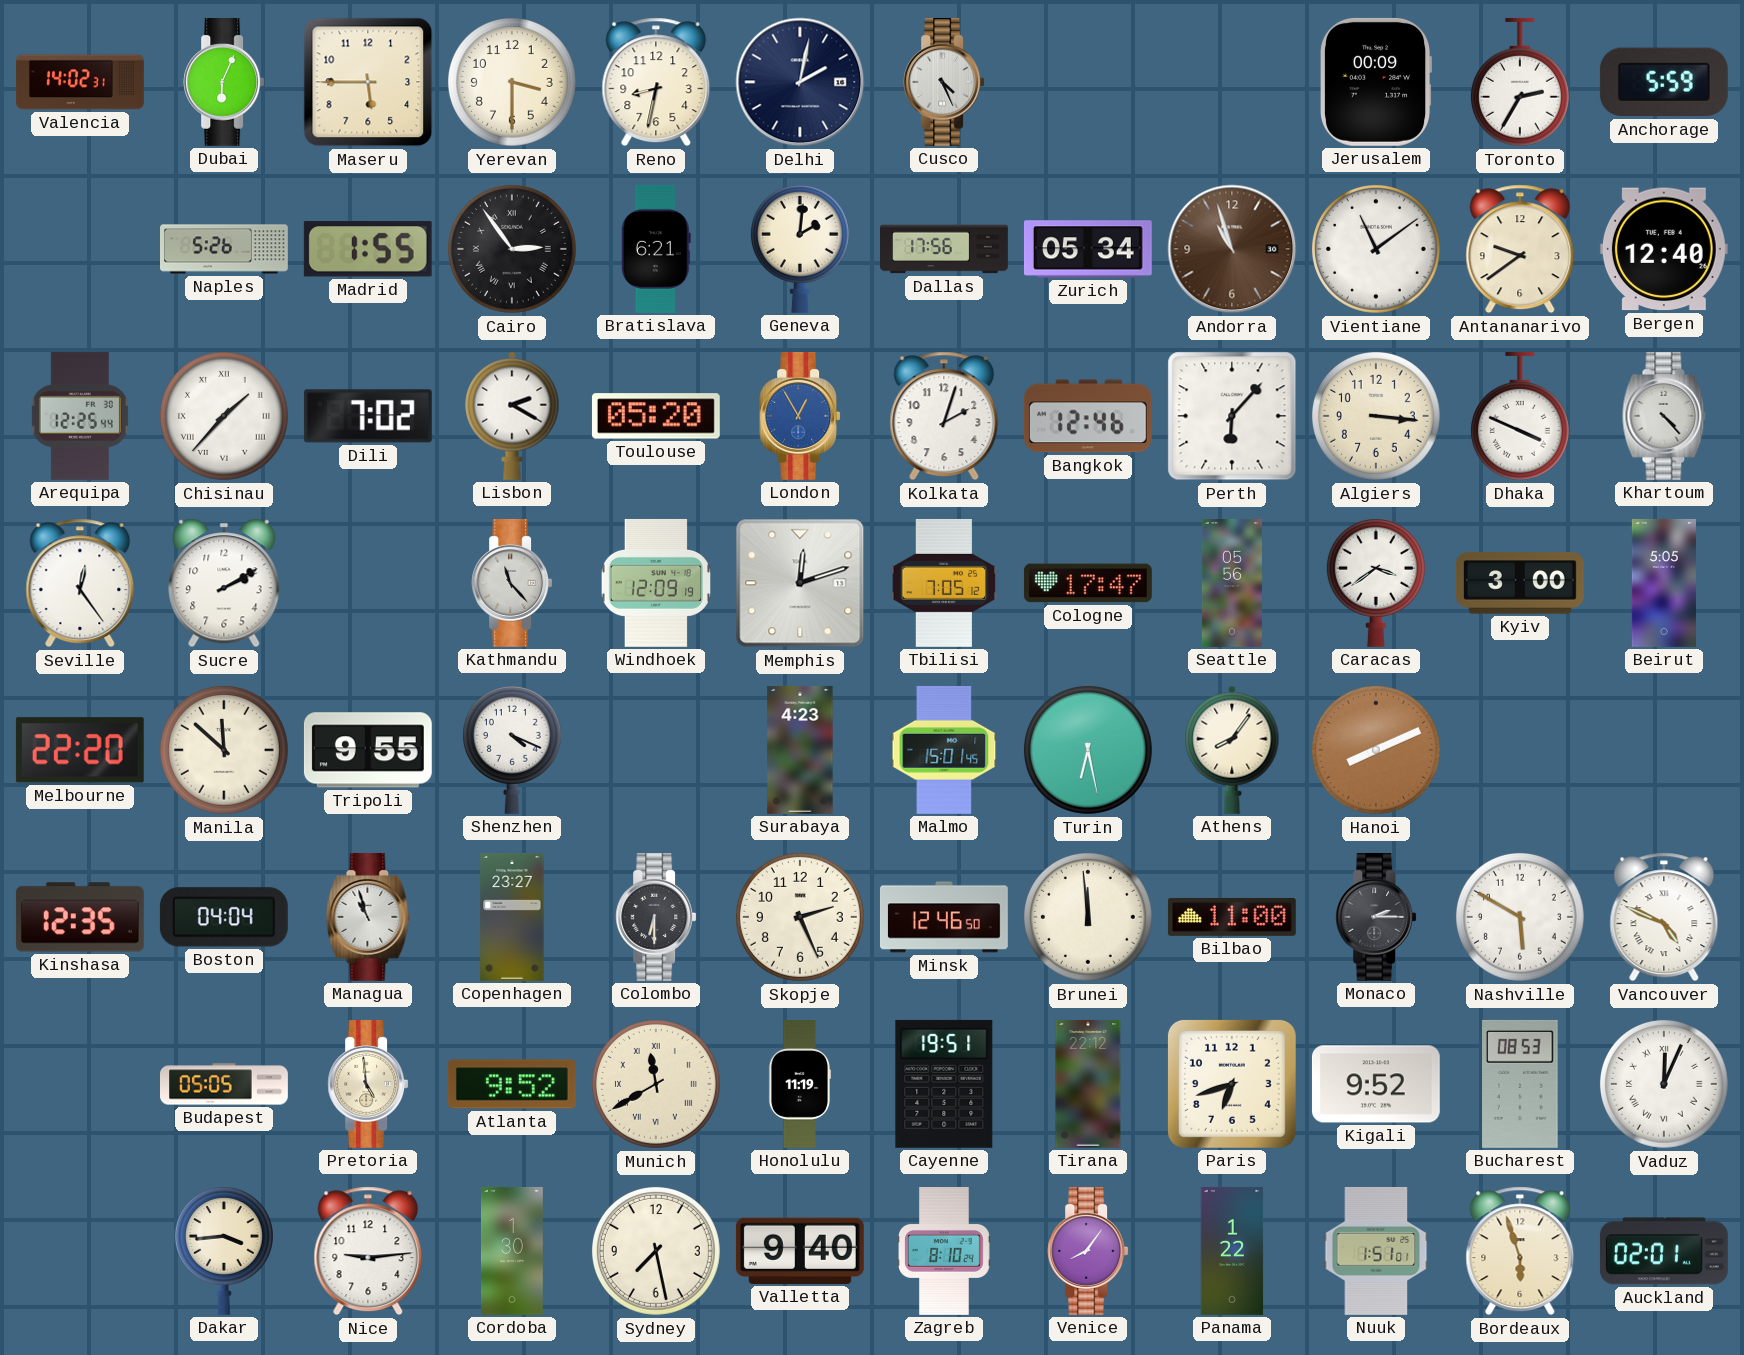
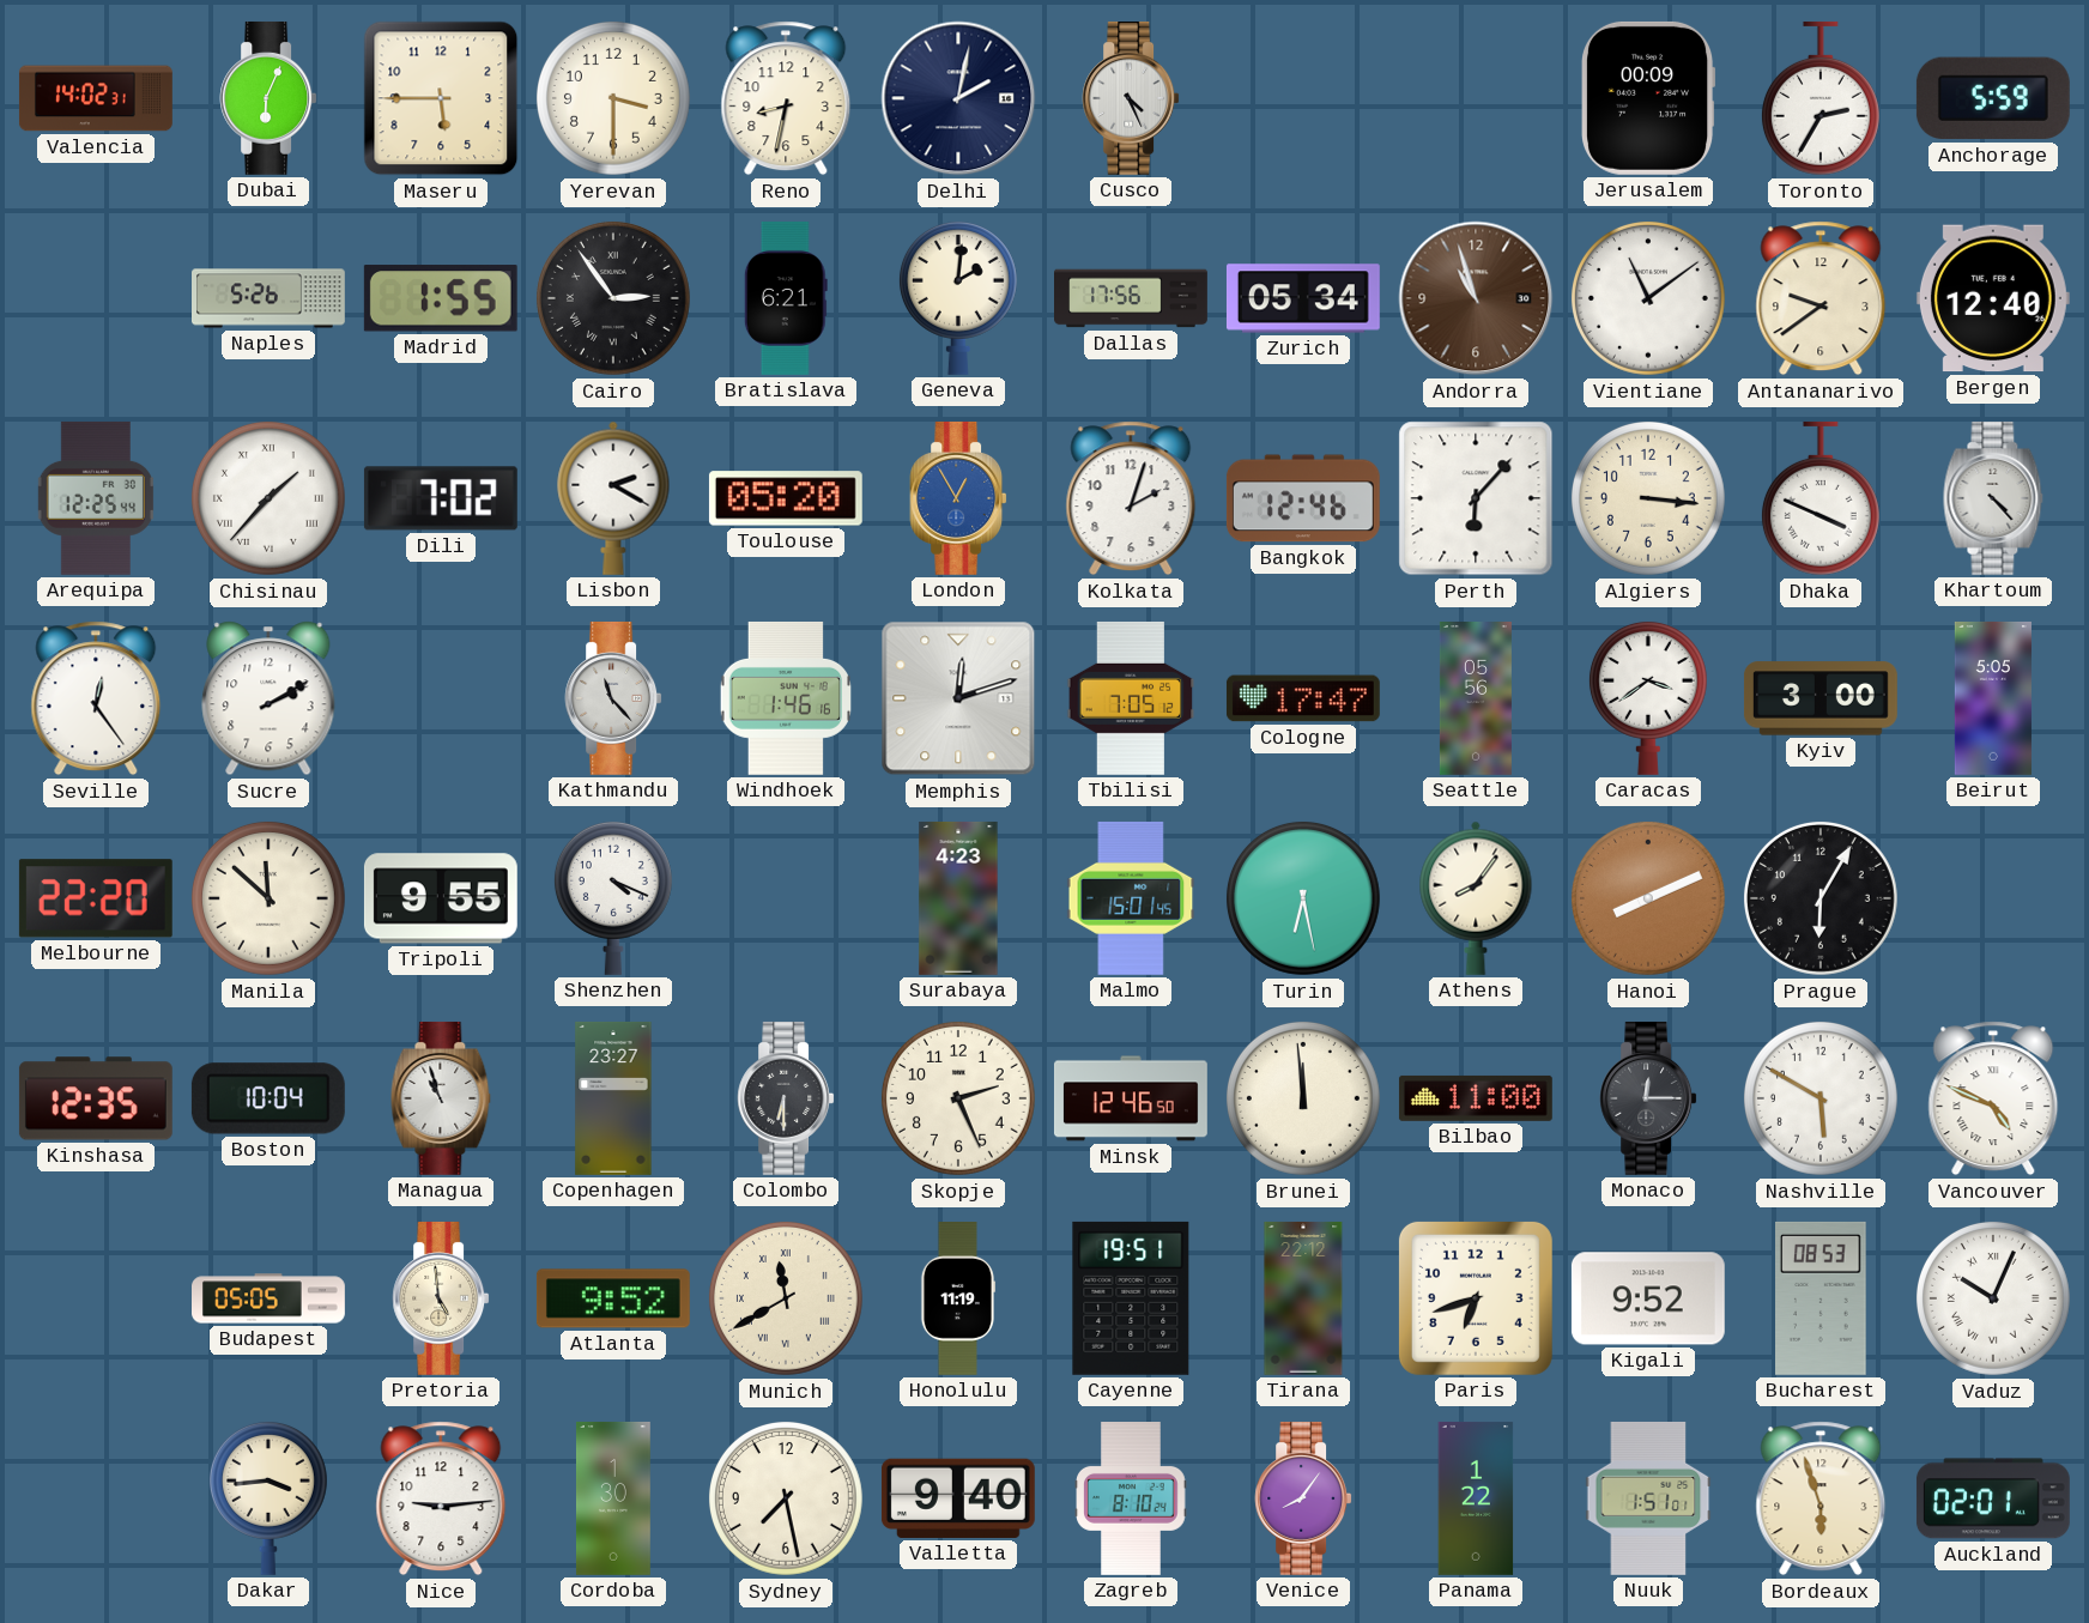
Windhoek: 12:09 -> 1:46
Prague: none -> 6:05
Boston: 04:04 -> 10:04
Monaco: 2:15 -> 12:15
Vaduz: 12:04 -> 10:04
